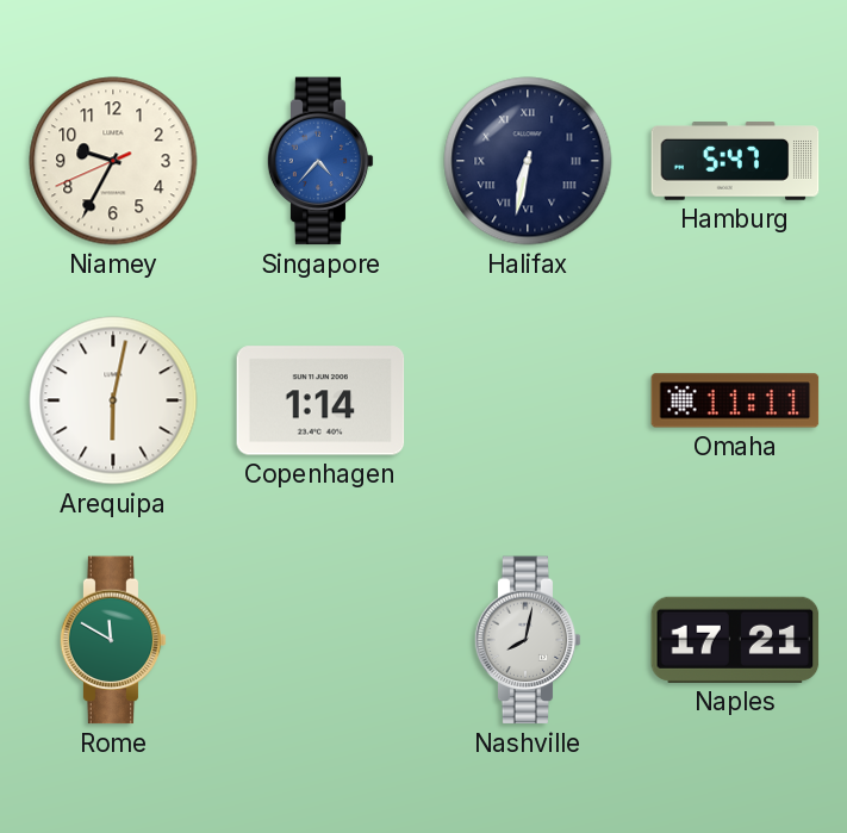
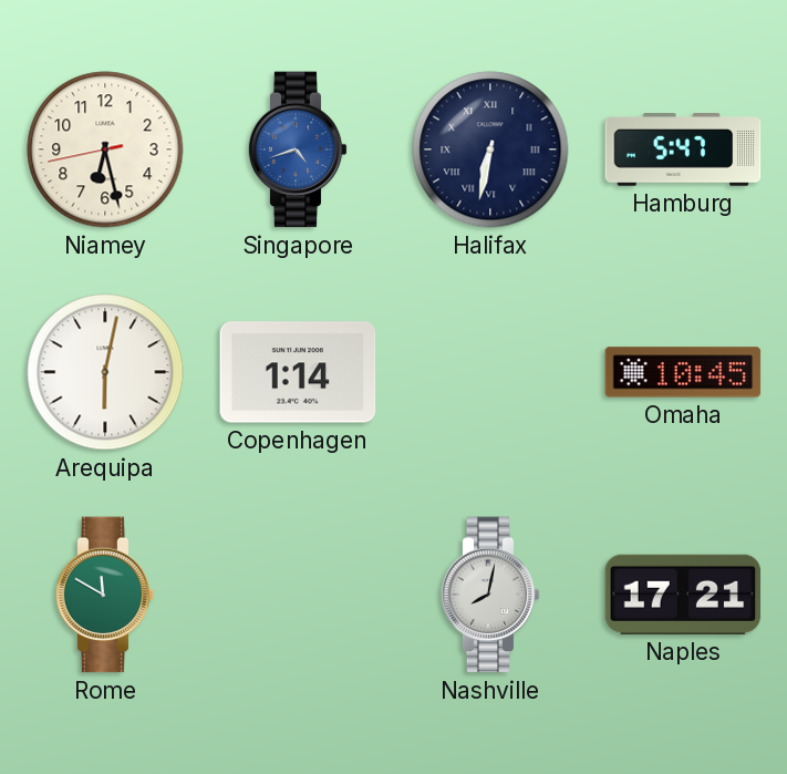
Niamey: 9:34 -> 6:27
Singapore: 4:37 -> 4:42
Omaha: 11:11 -> 10:45
